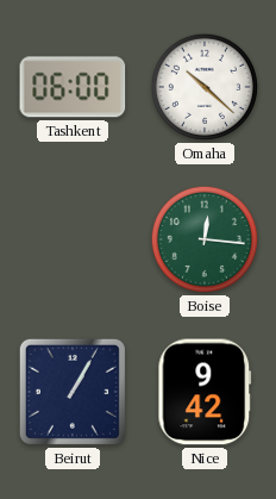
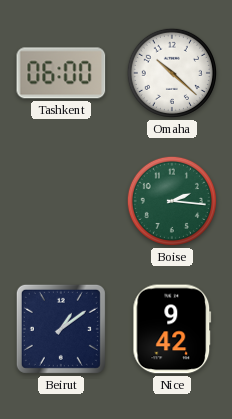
Boise: 12:16 -> 2:16
Beirut: 1:05 -> 1:09
